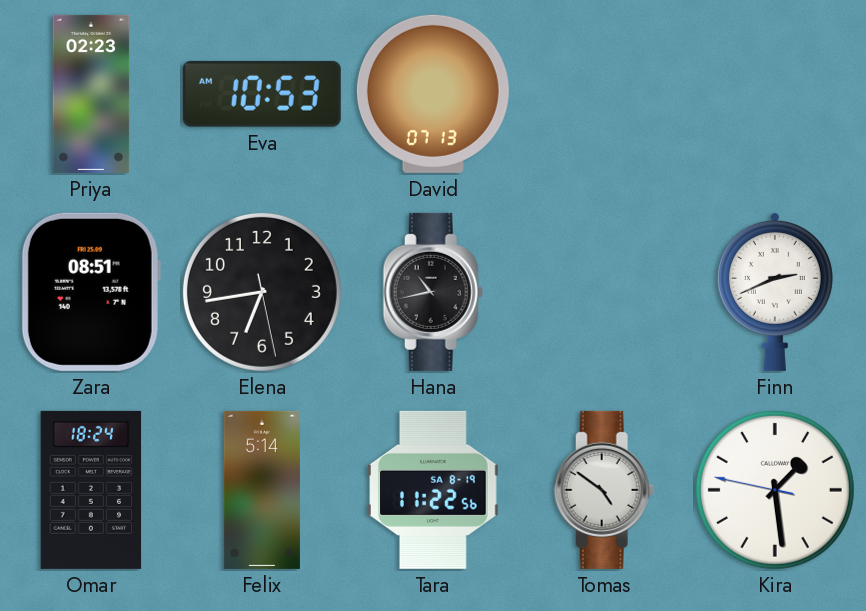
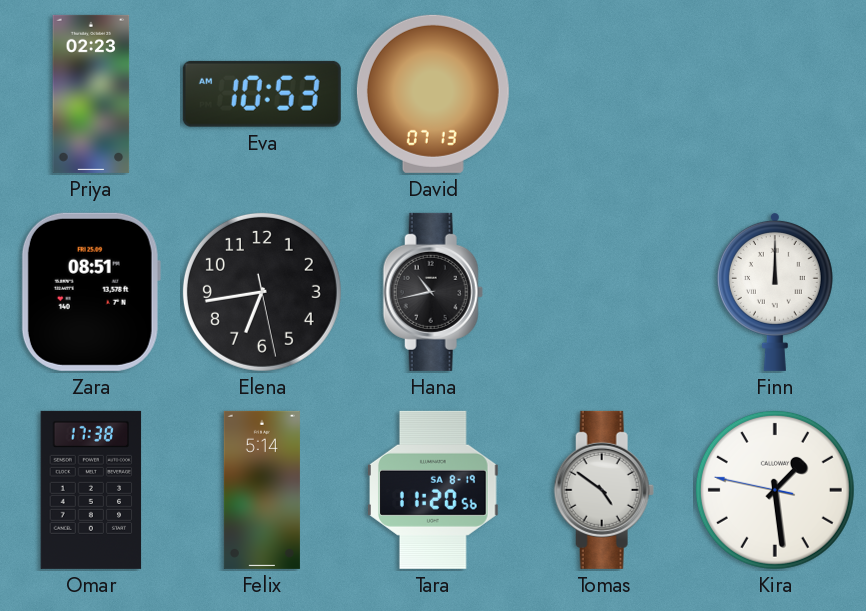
Finn: 2:41 -> 12:00
Omar: 18:24 -> 17:38
Tara: 11:22 -> 11:20
